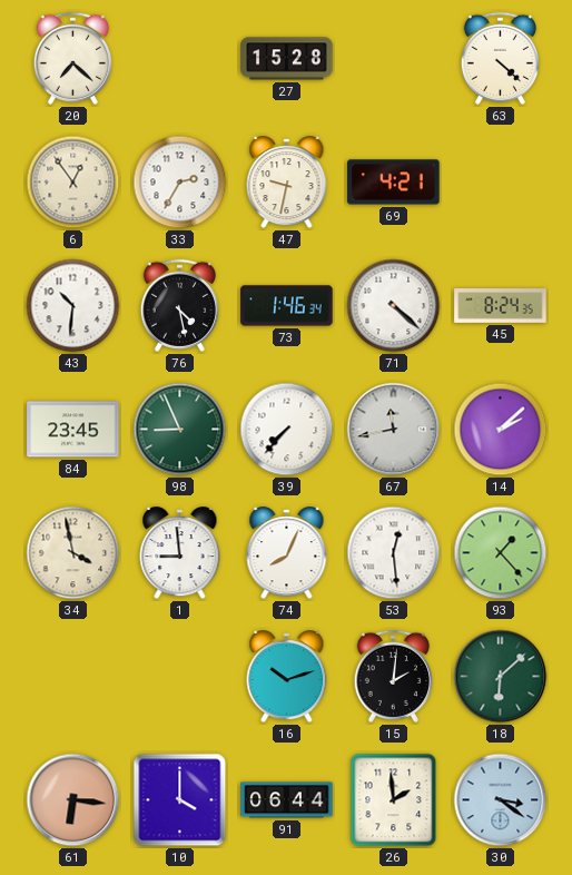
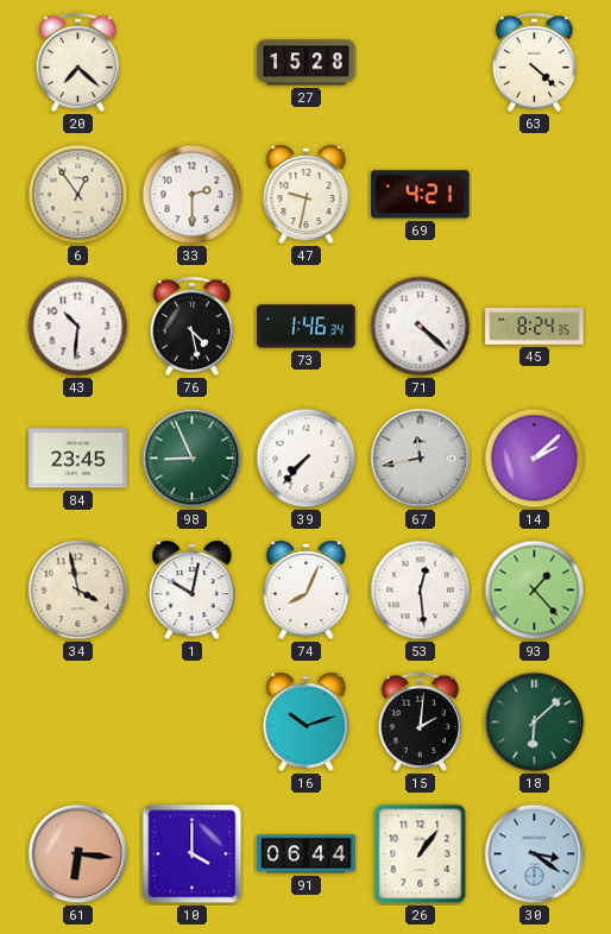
33: 2:35 -> 2:30
1: 8:59 -> 10:02
26: 1:59 -> 1:06
